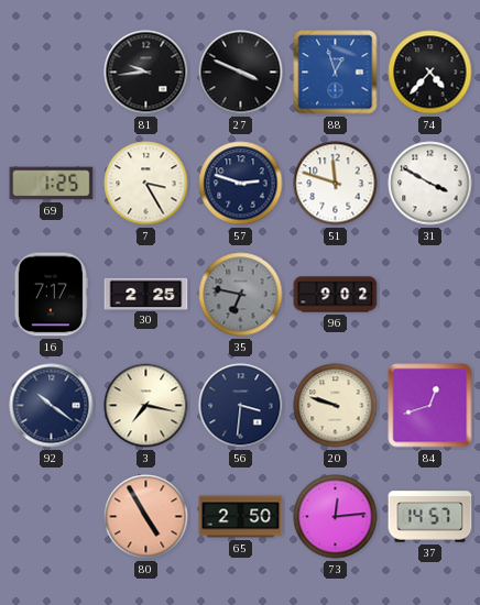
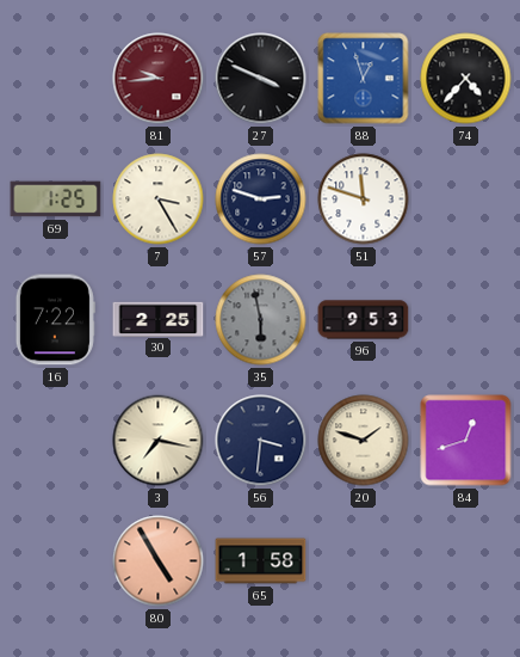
81 dial: black -> burgundy
31: 3:50 -> none
16: 7:17 -> 7:22
35: 6:47 -> 5:58
96: 9:02 -> 9:53
92: 10:21 -> none
20: 9:48 -> 1:48
65: 2:50 -> 1:58
73: 12:14 -> none
37: 14:57 -> none
